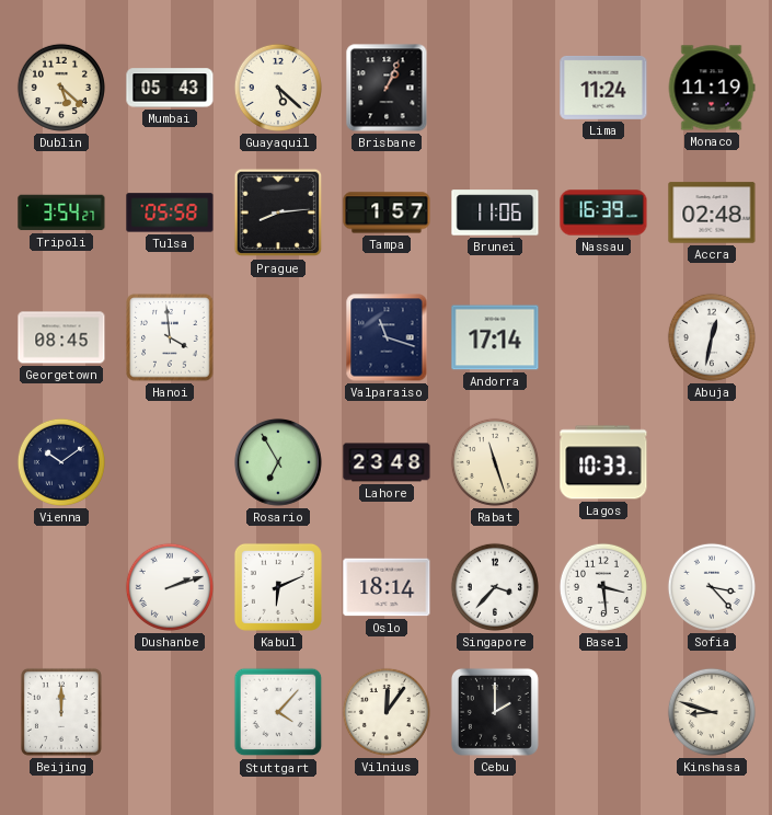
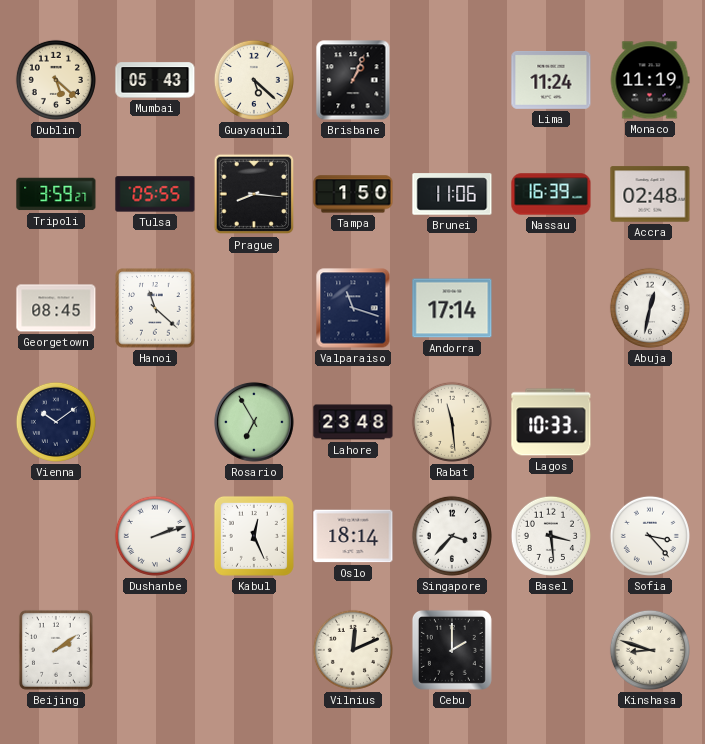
Tripoli: 3:54 -> 3:59
Tulsa: 05:58 -> 05:55
Prague: 8:14 -> 8:16
Tampa: 1:57 -> 1:50
Hanoi: 3:59 -> 11:22
Rabat: 11:27 -> 11:29
Kabul: 6:11 -> 12:26
Beijing: 12:00 -> 2:09
Stuttgart: 4:07 -> none
Vilnius: 12:06 -> 12:11
